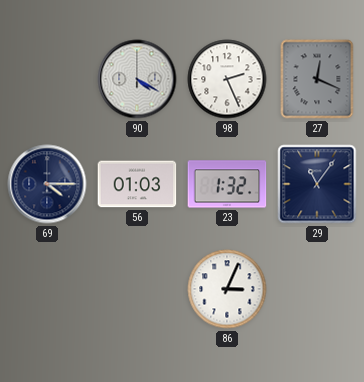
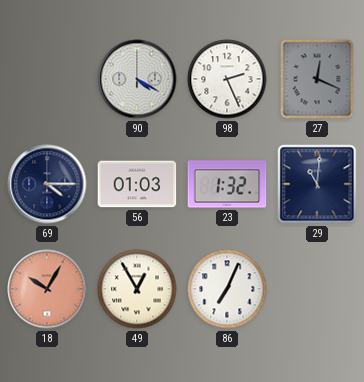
29: 11:06 -> 11:01
18: none -> 10:05
49: none -> 12:55
86: 3:04 -> 7:04
